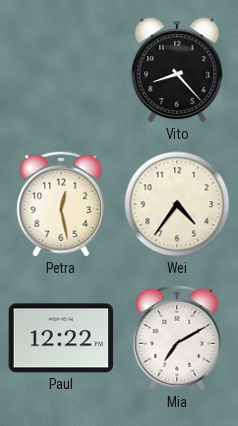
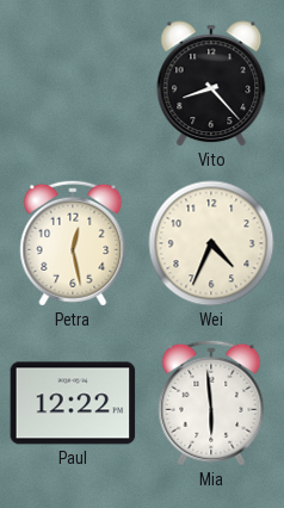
Wei: 4:36 -> 4:34
Mia: 7:10 -> 5:59
